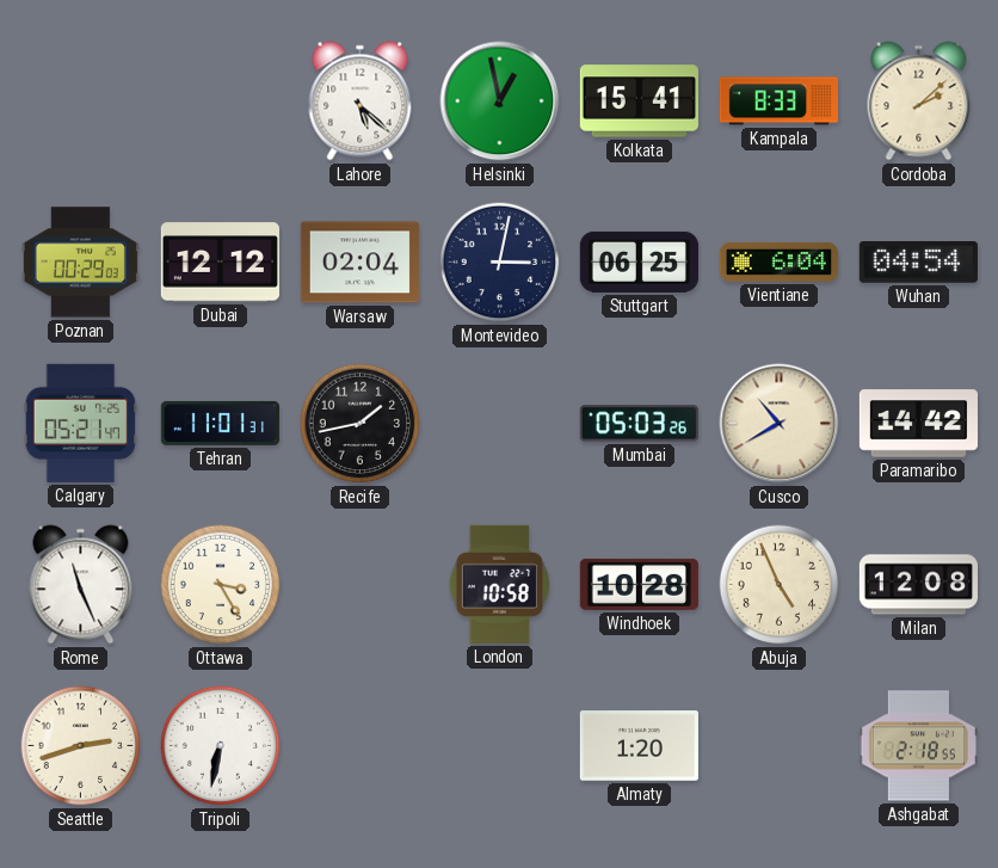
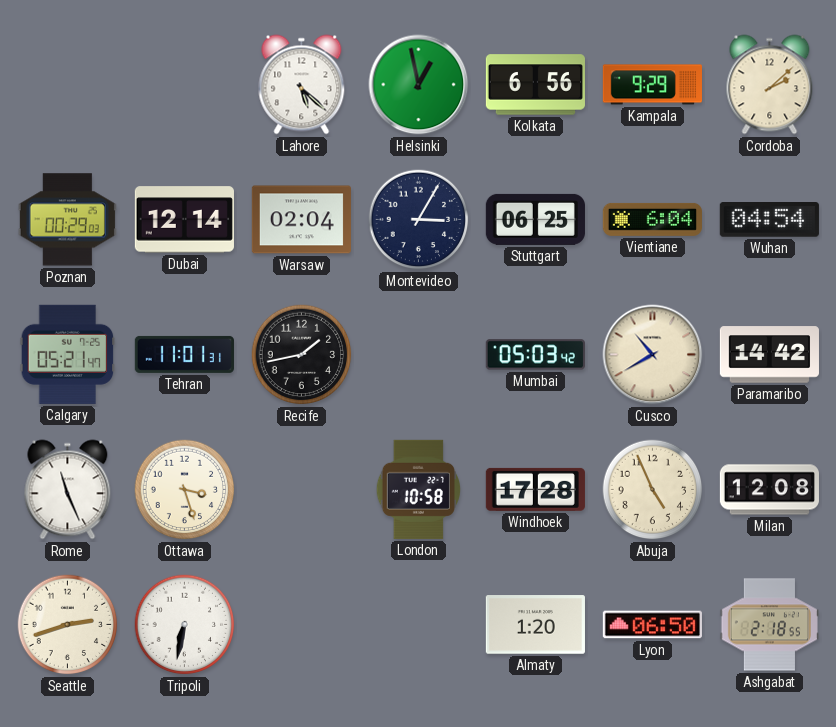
Kolkata: 15:41 -> 6:56
Kampala: 8:33 -> 9:29
Dubai: 12:12 -> 12:14
Montevideo: 3:02 -> 3:05
Mumbai: 05:03:26 -> 05:03:42
Ottawa: 3:25 -> 3:27
Windhoek: 10:28 -> 17:28
Lyon: none -> 06:50
